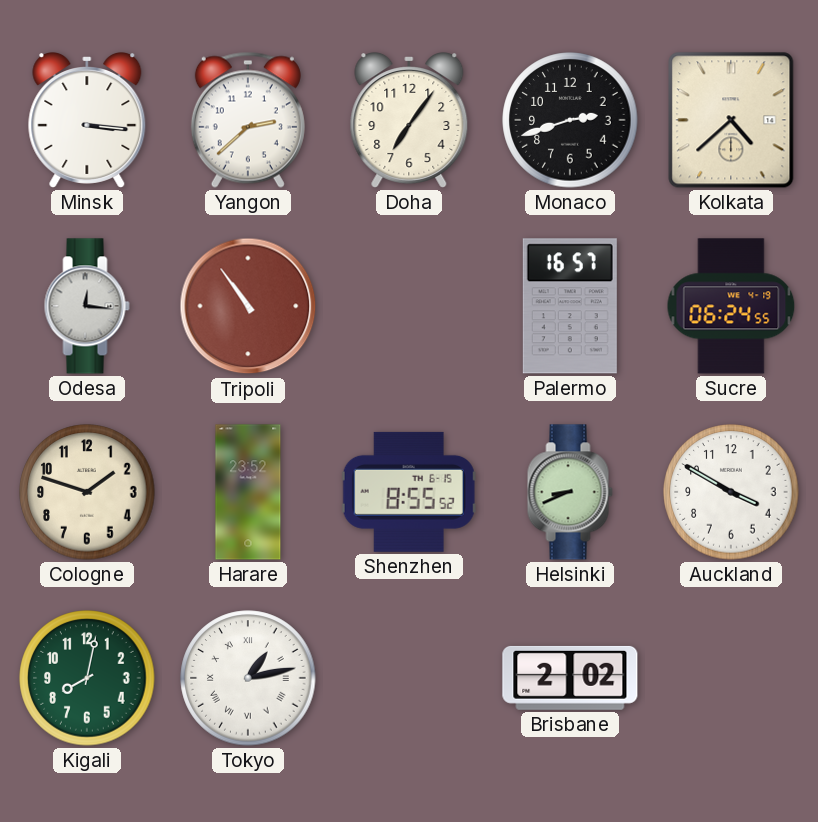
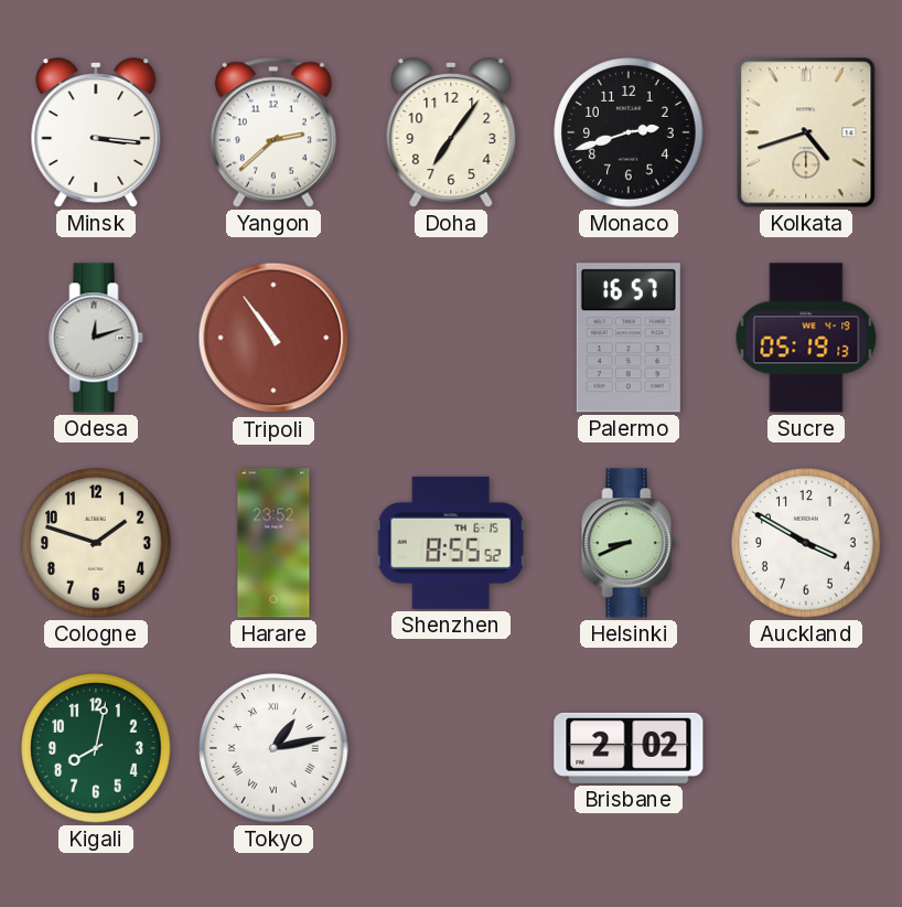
Kolkata: 4:38 -> 4:42
Odesa: 12:16 -> 12:12
Sucre: 06:24 -> 05:19
